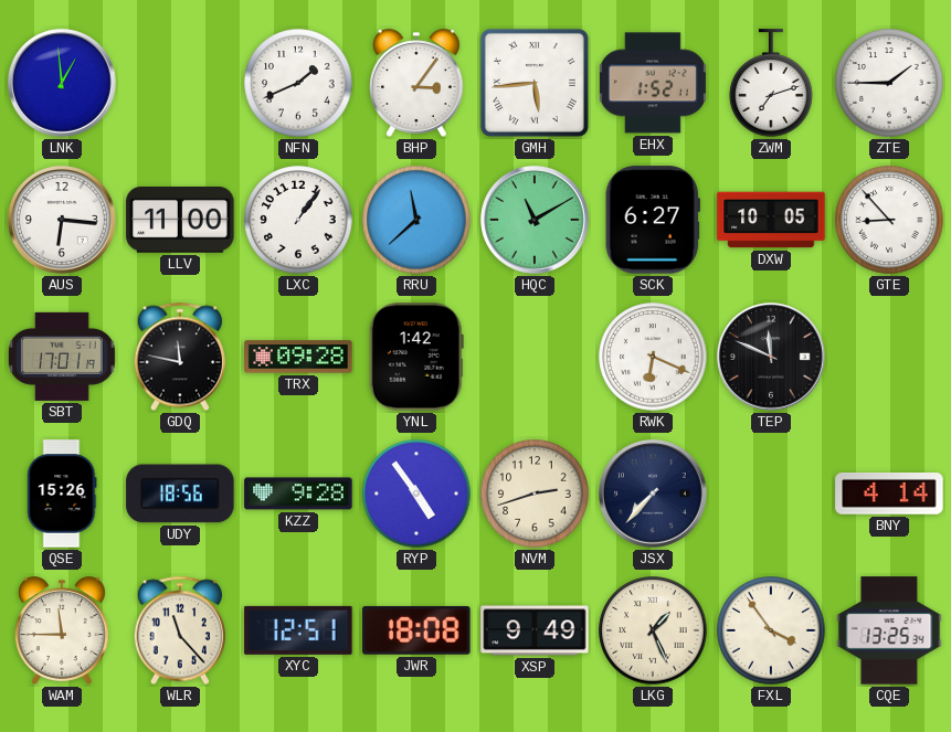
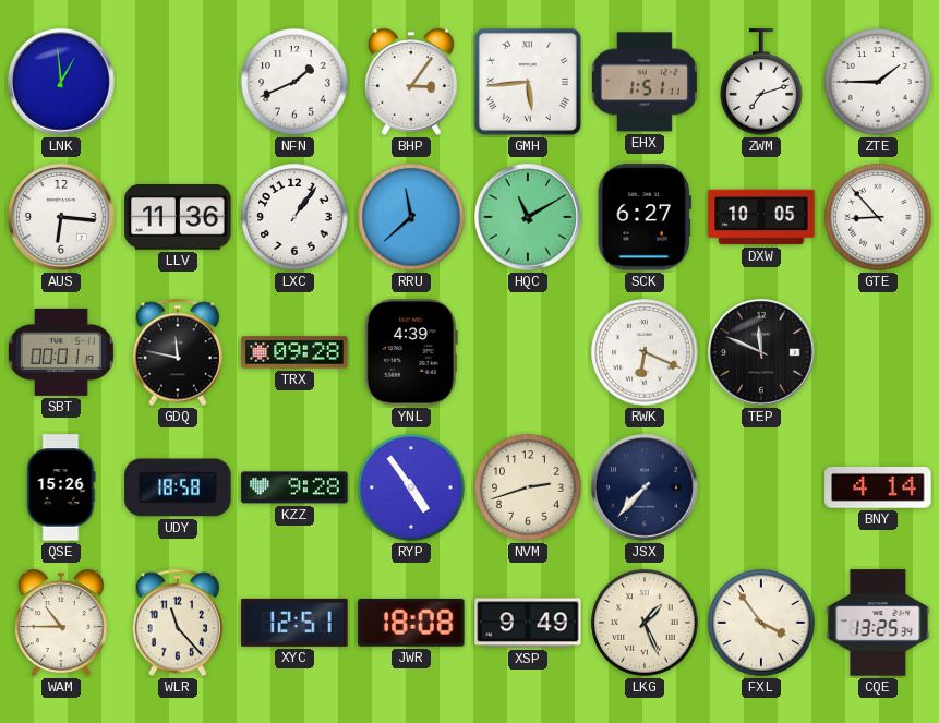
EHX: 1:52 -> 1:51
LLV: 11:00 -> 11:36
SBT: 17:01 -> 00:01
YNL: 1:42 -> 4:39
UDY: 18:56 -> 18:58
WAM: 11:45 -> 10:45
